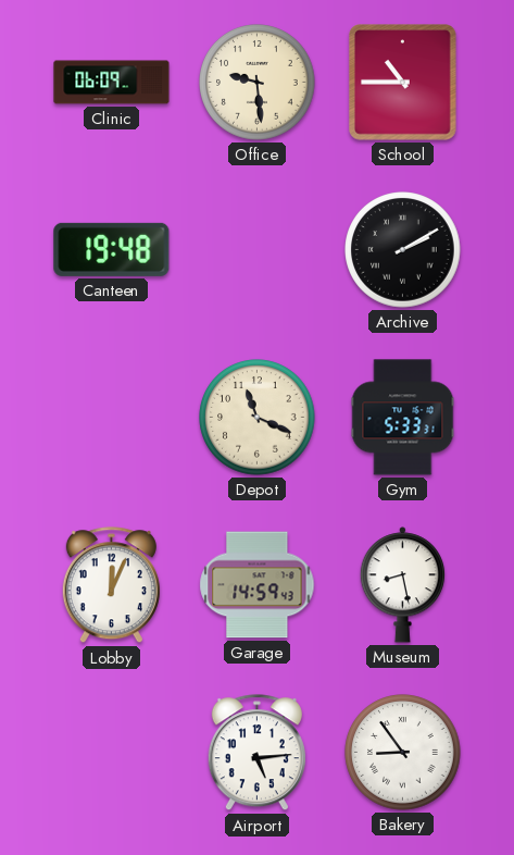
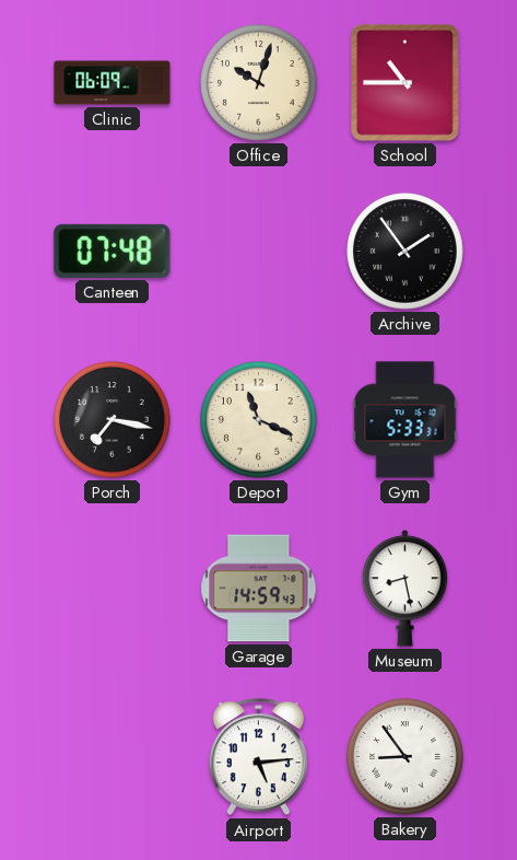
Office: 9:29 -> 10:03
Canteen: 19:48 -> 07:48
Archive: 2:10 -> 1:54
Porch: none -> 7:17
Lobby: 12:04 -> none
